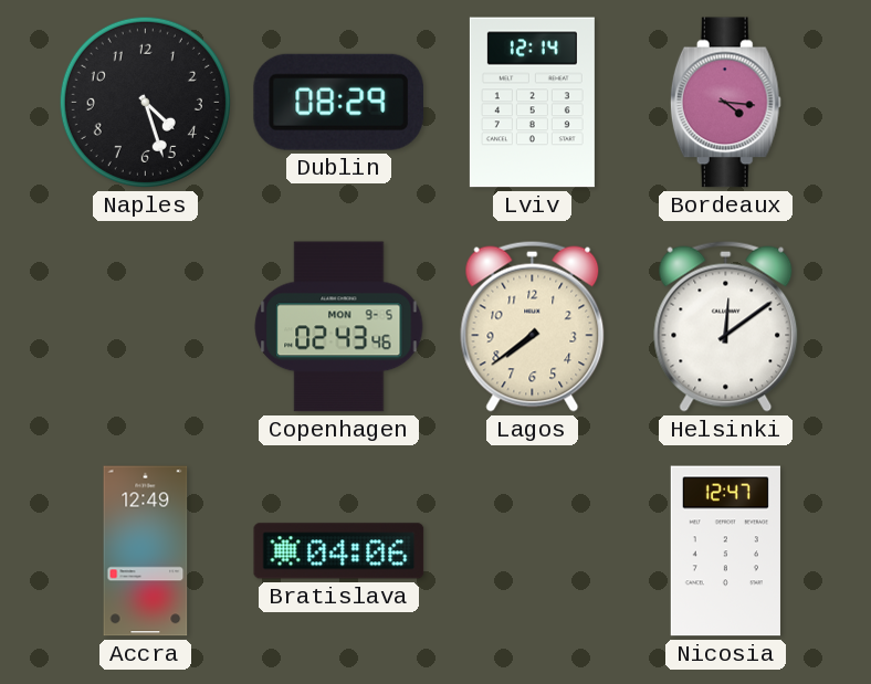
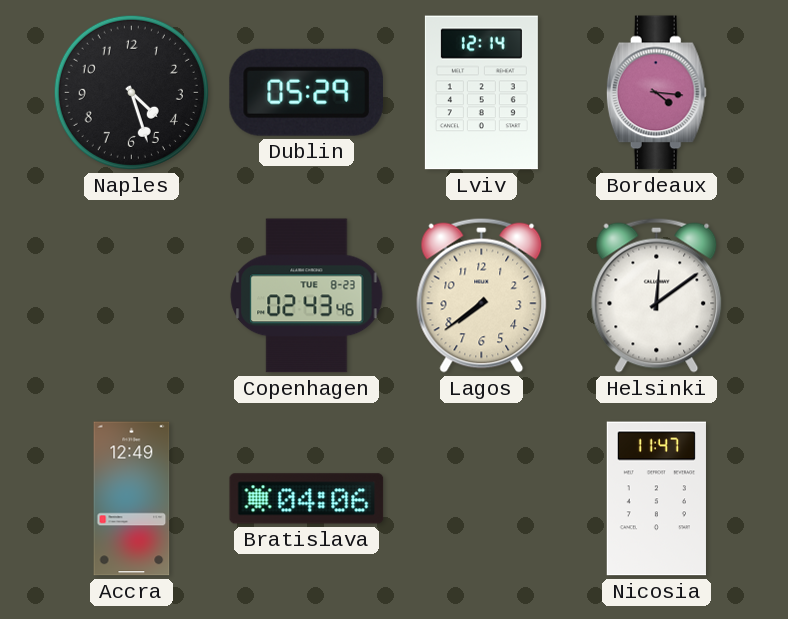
Dublin: 08:29 -> 05:29
Copenhagen date: MON 9-5 -> TUE 8-23
Nicosia: 12:47 -> 11:47
